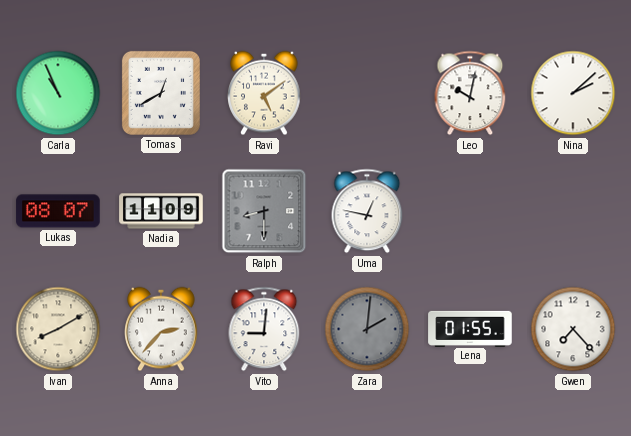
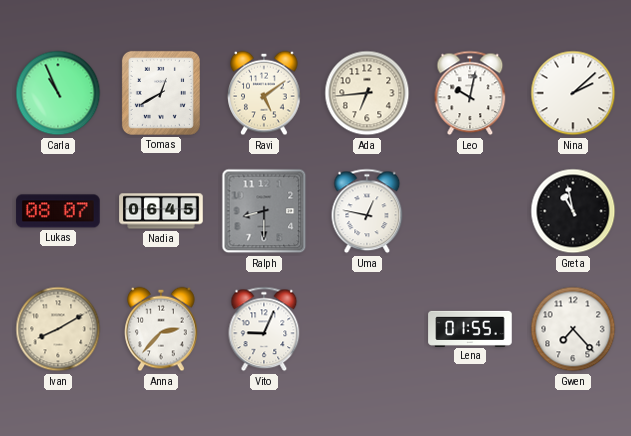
Ada: none -> 6:44
Nadia: 11:09 -> 06:45
Greta: none -> 10:58
Vito: 9:01 -> 9:04
Zara: 2:01 -> none
